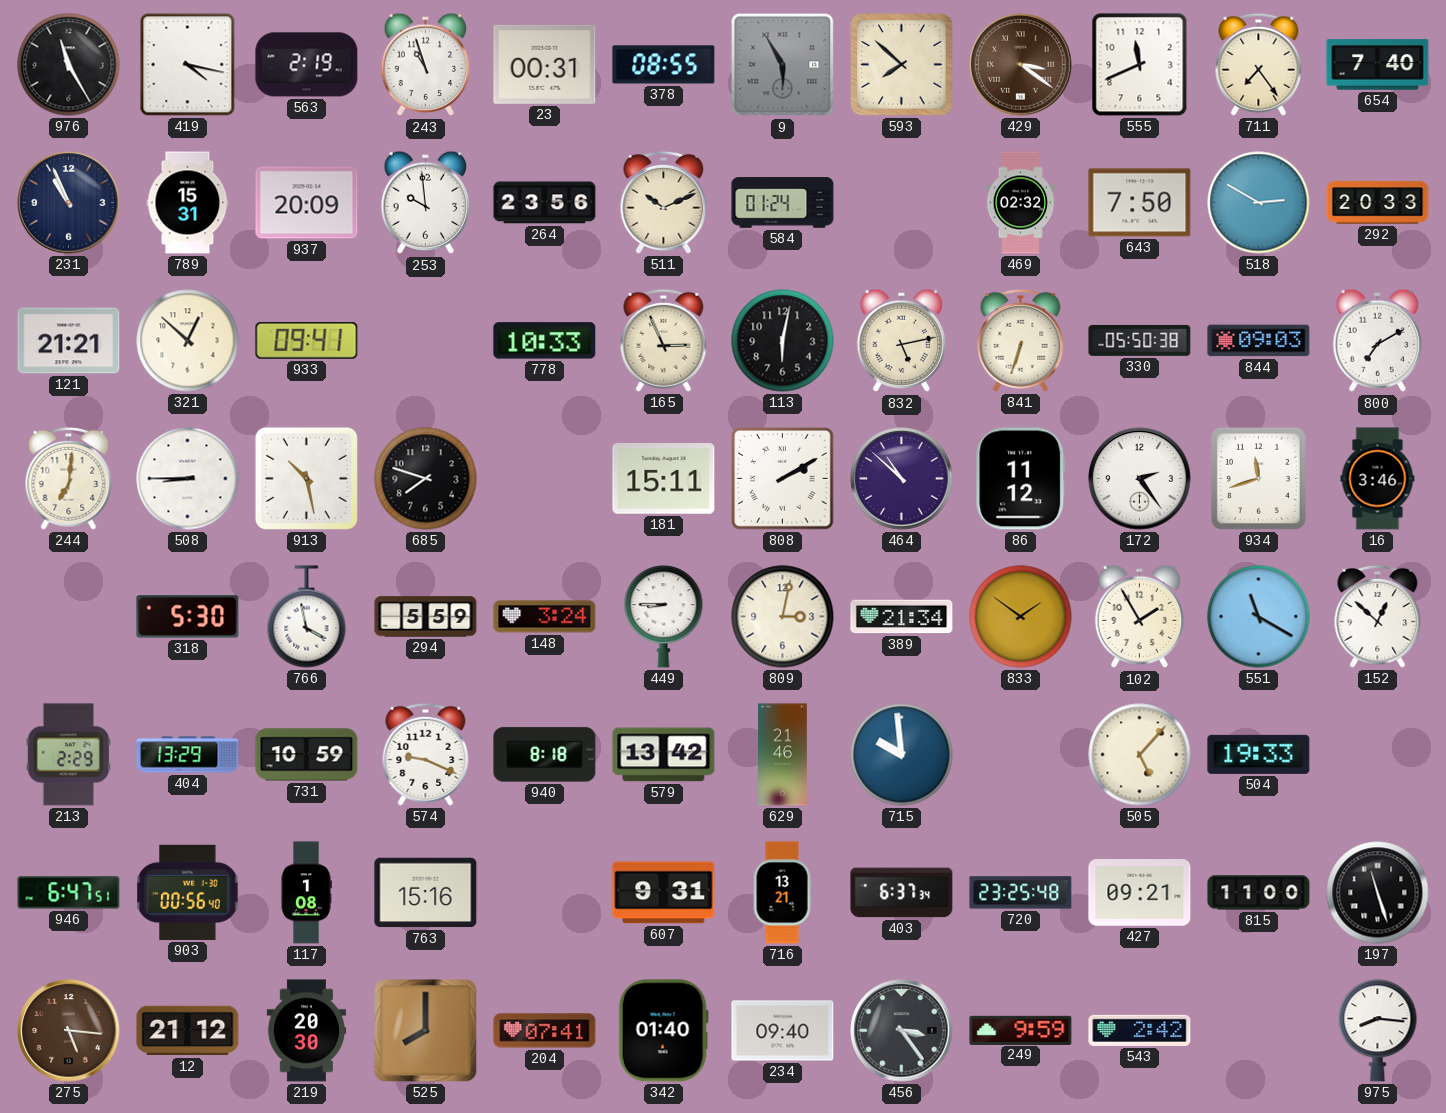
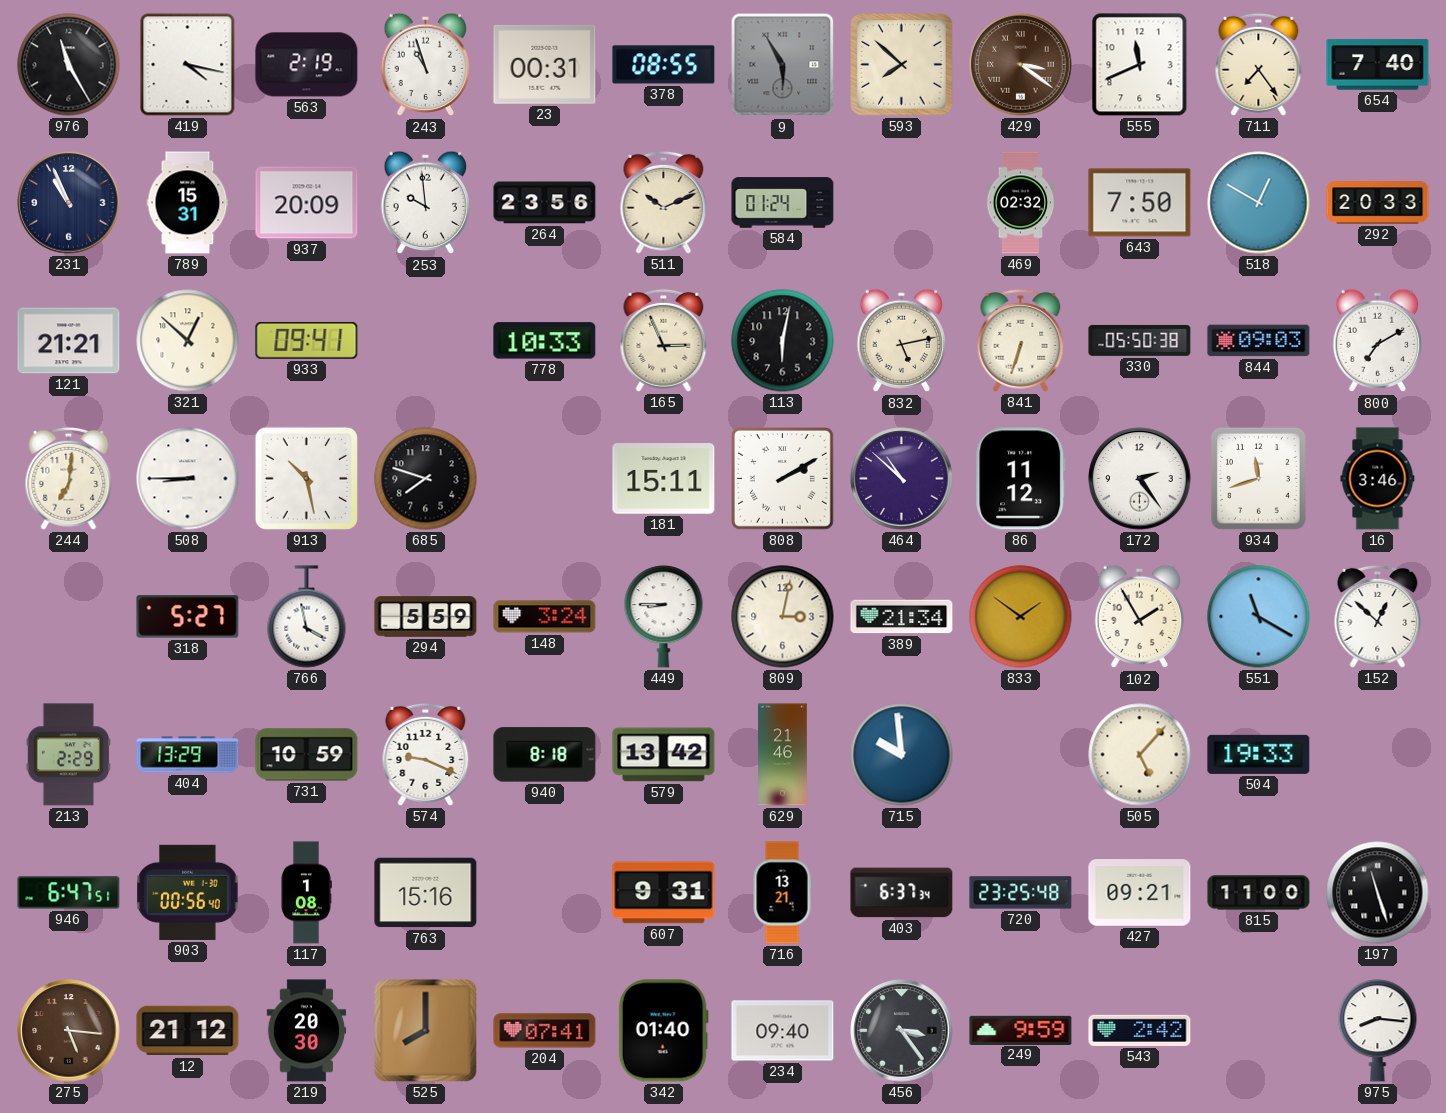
518: 2:50 -> 12:50
318: 5:30 -> 5:27
